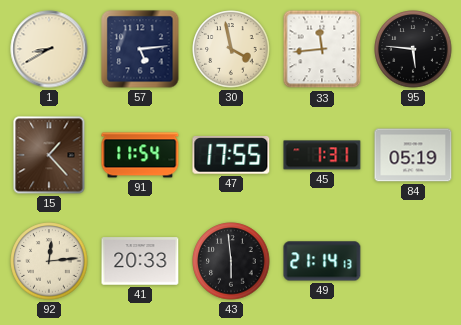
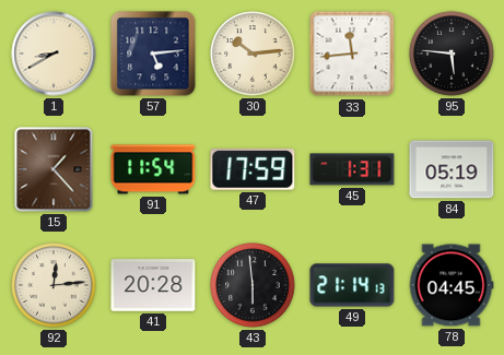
30: 3:58 -> 10:14
47: 17:55 -> 17:59
41: 20:33 -> 20:28
78: none -> 04:45
